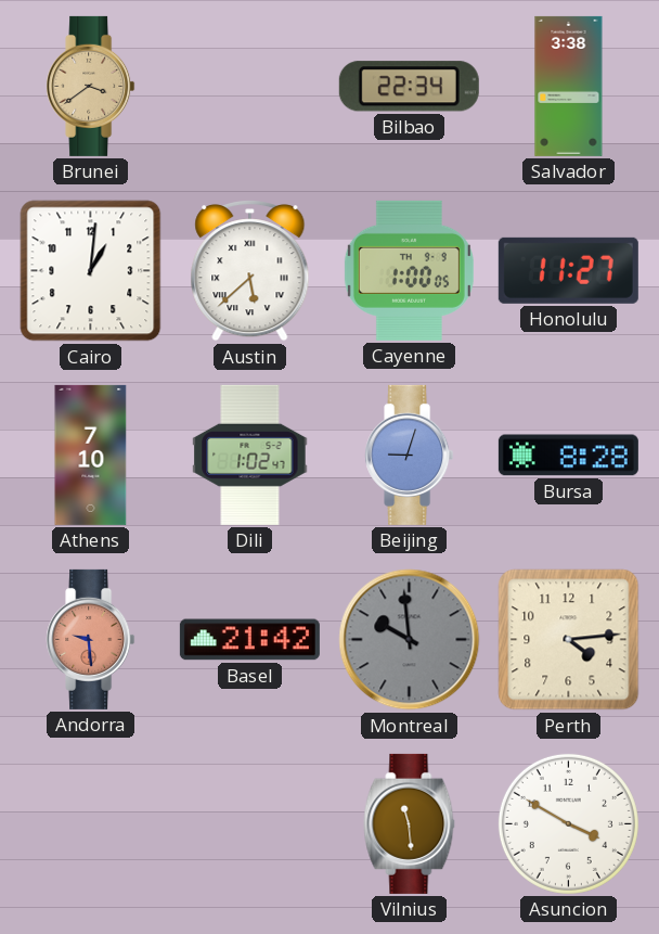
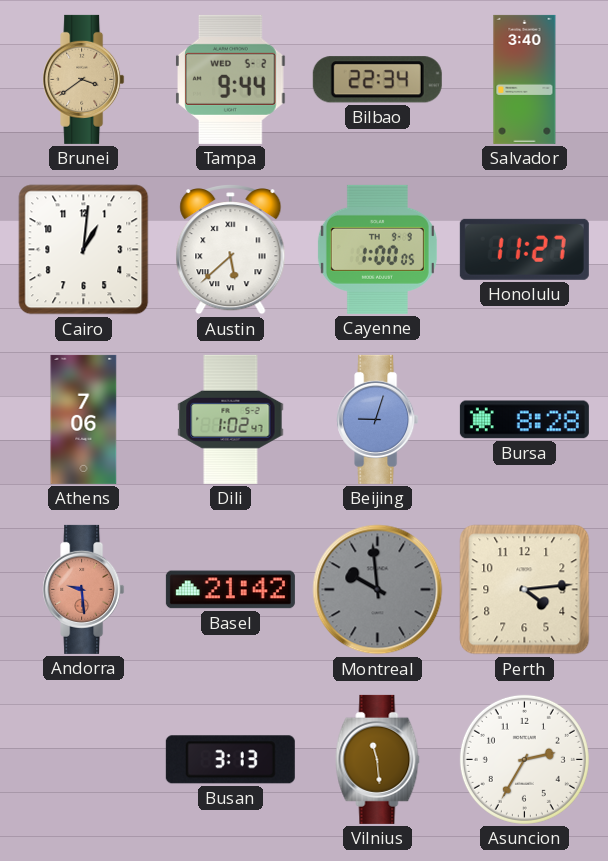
Tampa: none -> 9:44
Salvador: 3:38 -> 3:40
Athens: 7:10 -> 7:06
Busan: none -> 3:13
Asuncion: 3:50 -> 2:35
